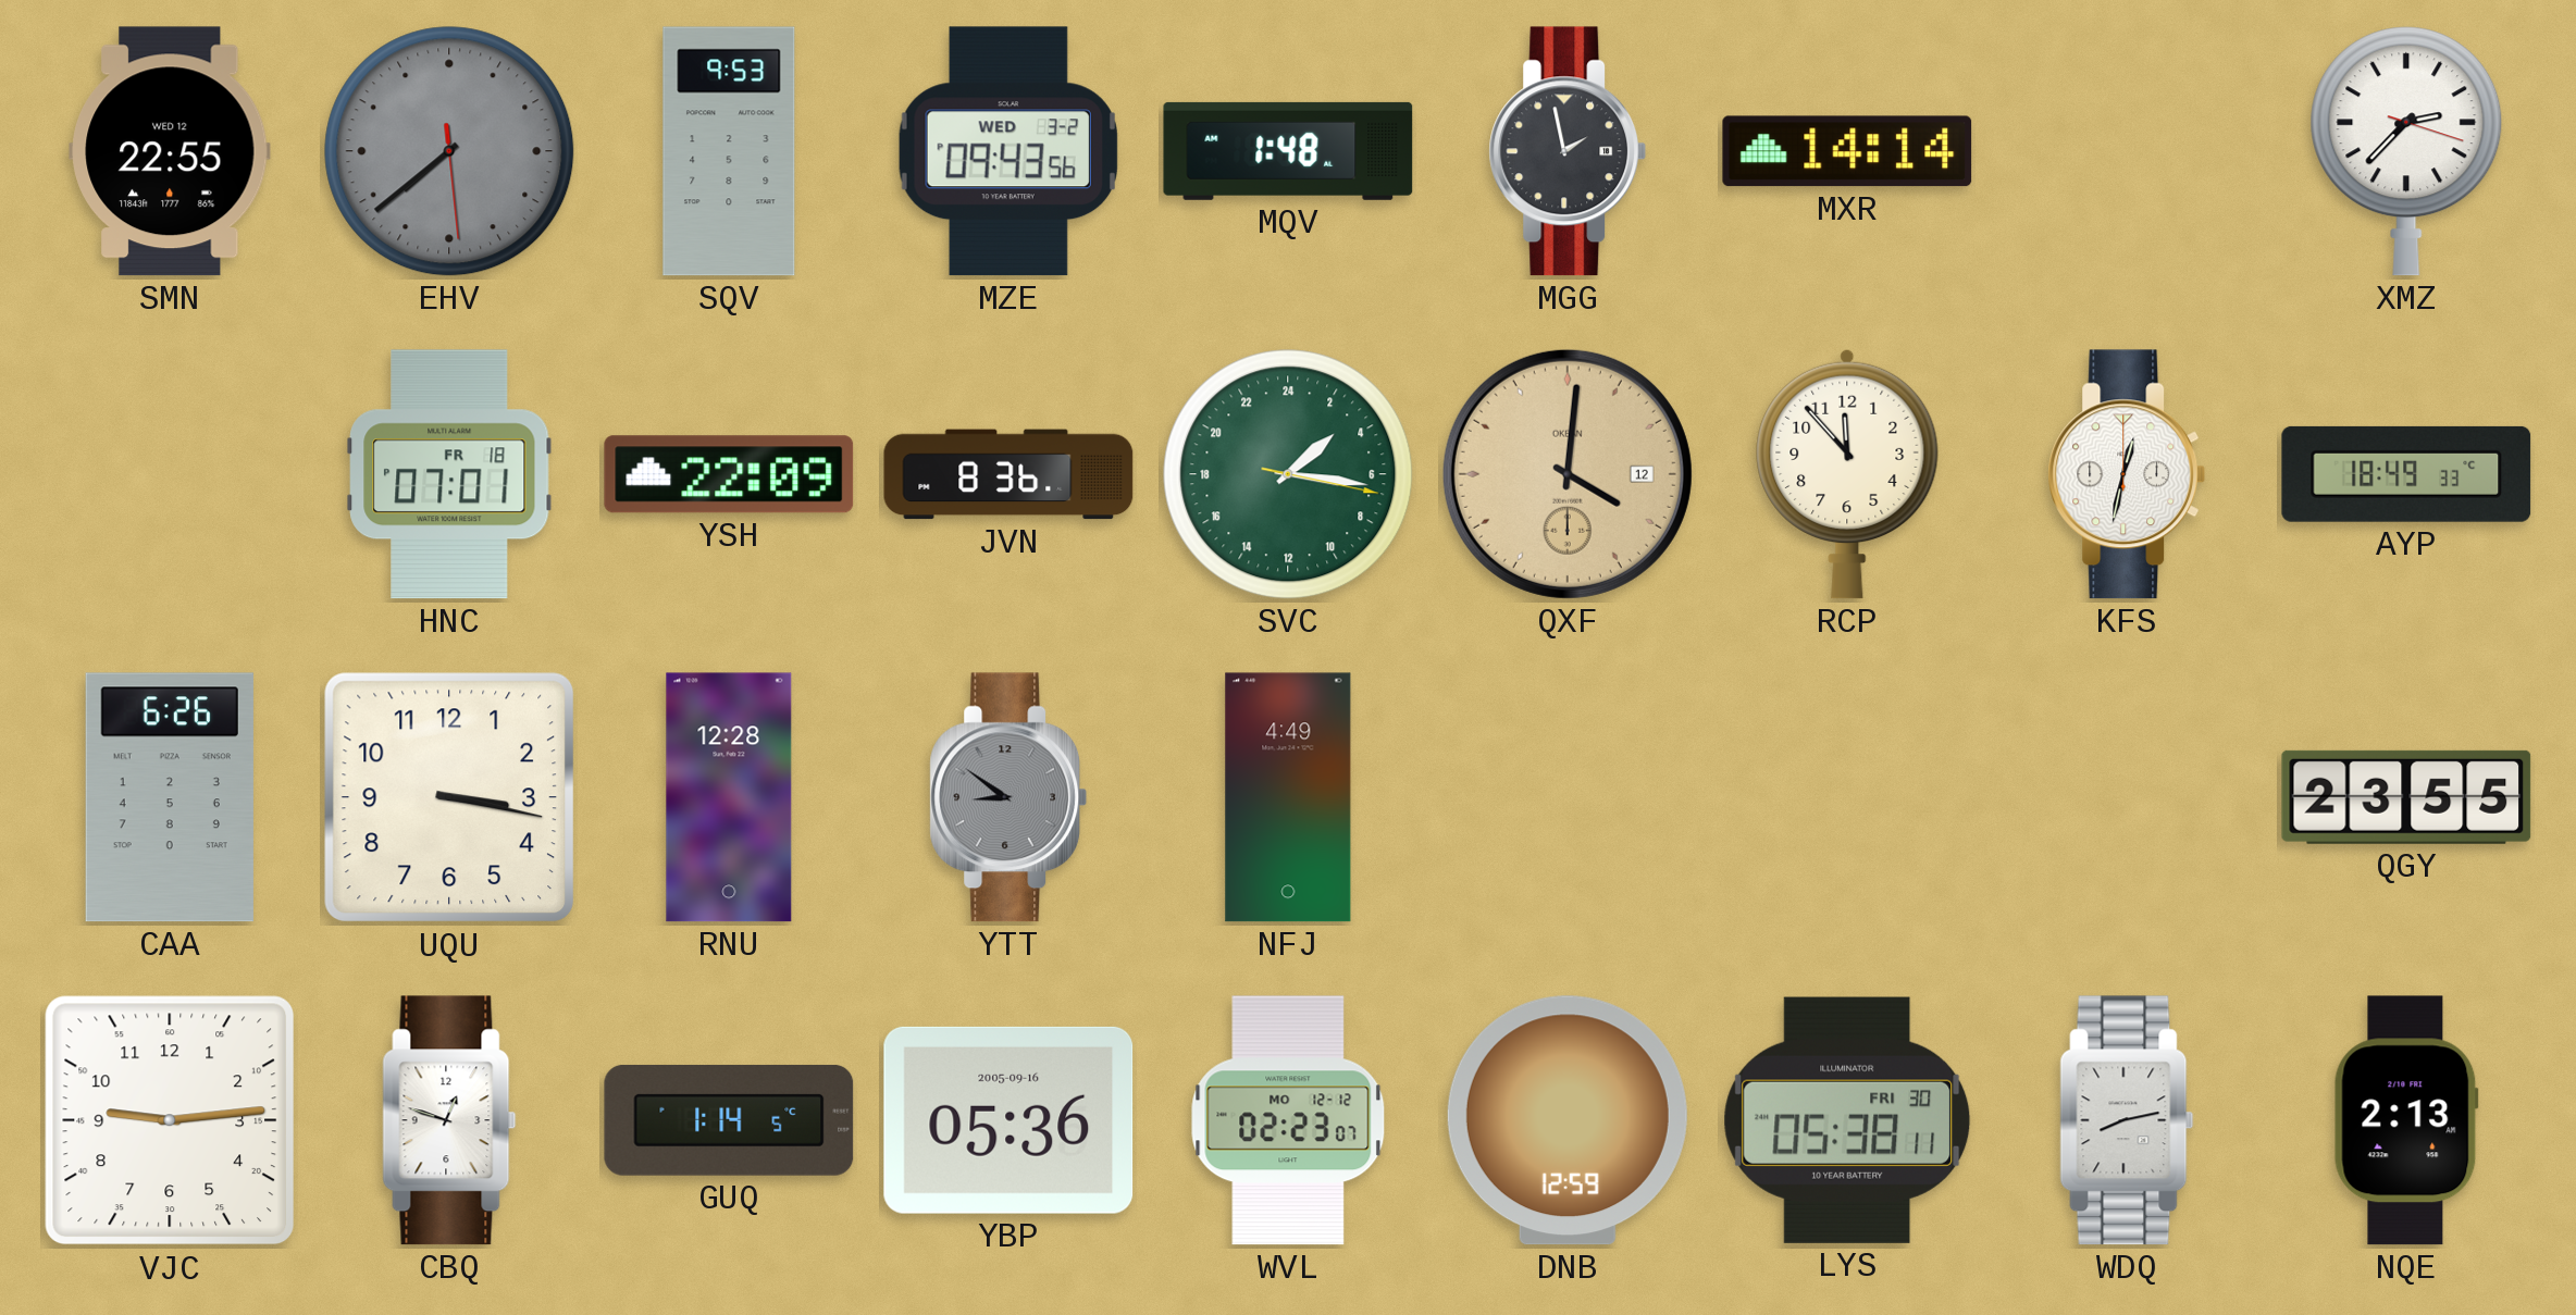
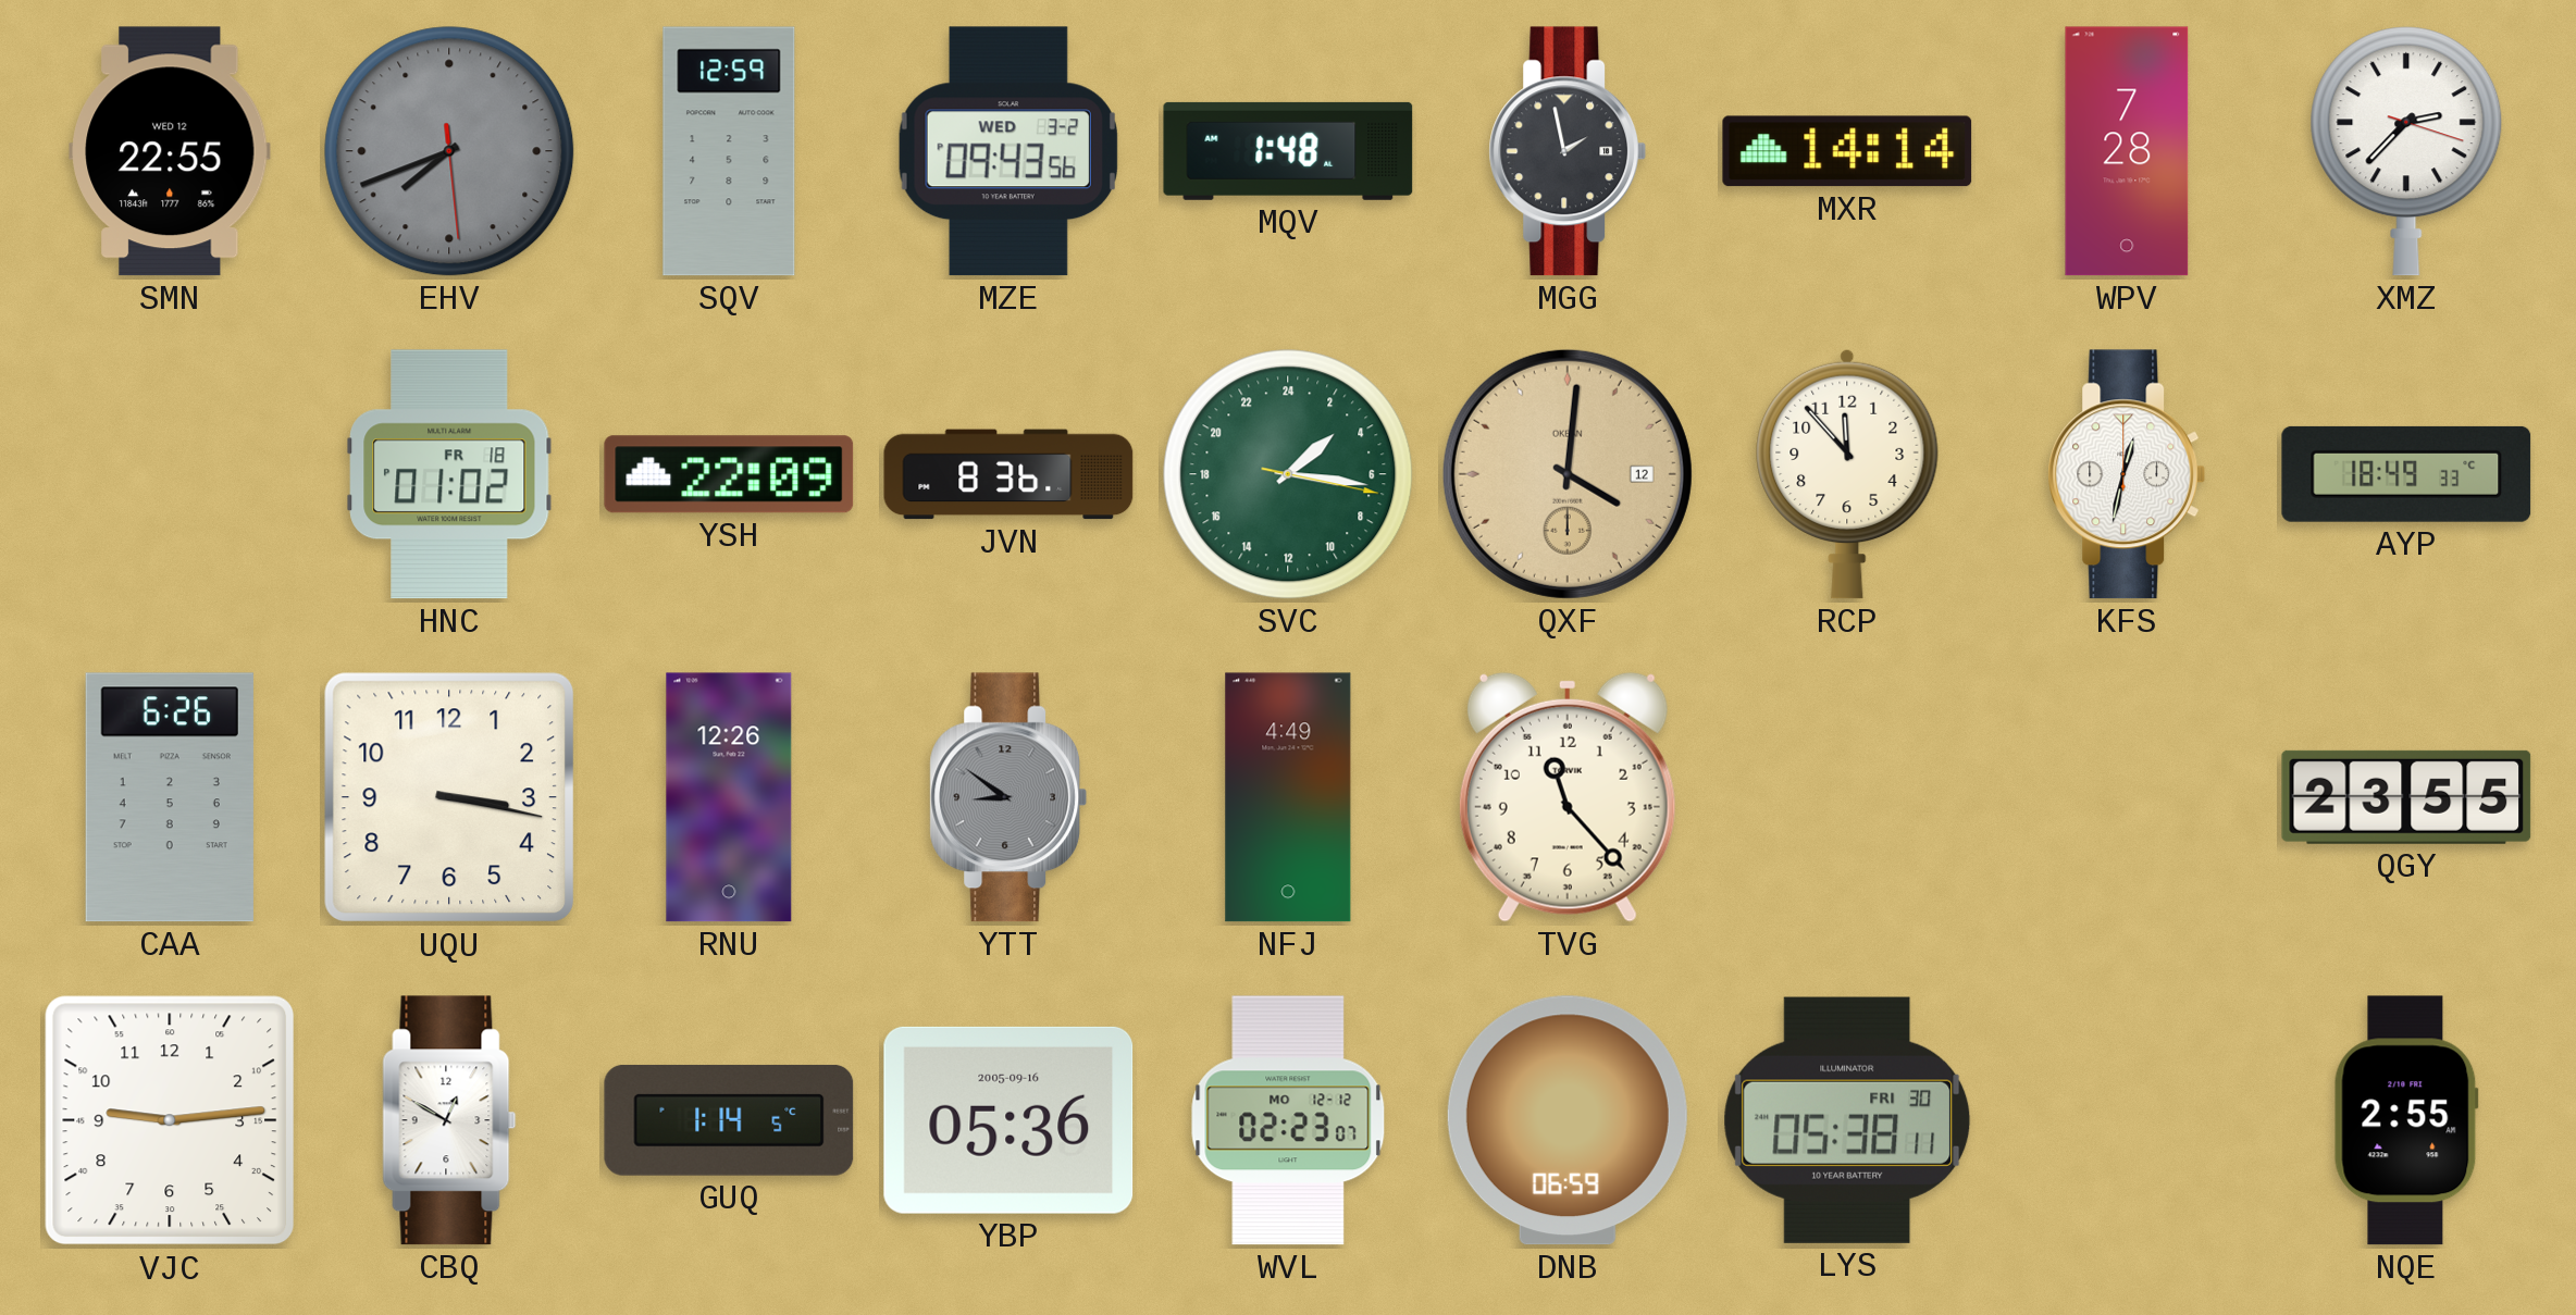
EHV: 7:38 -> 7:41
SQV: 9:53 -> 12:59
WPV: none -> 7:28
HNC: 07:01 -> 01:02
RNU: 12:28 -> 12:26
TVG: none -> 11:23
CBQ: 12:48 -> 12:50
DNB: 12:59 -> 06:59
WDQ: 8:13 -> none
NQE: 2:13 -> 2:55
